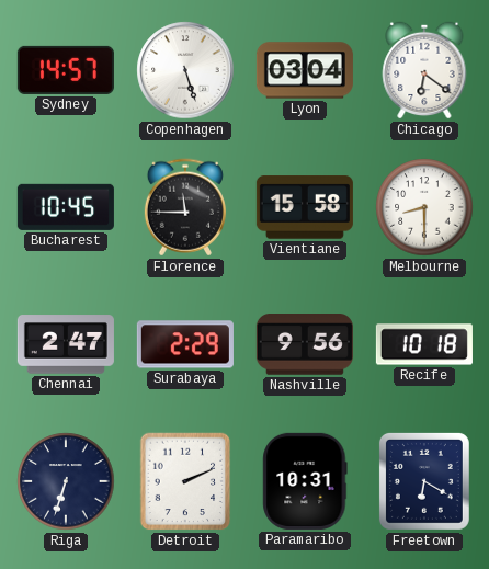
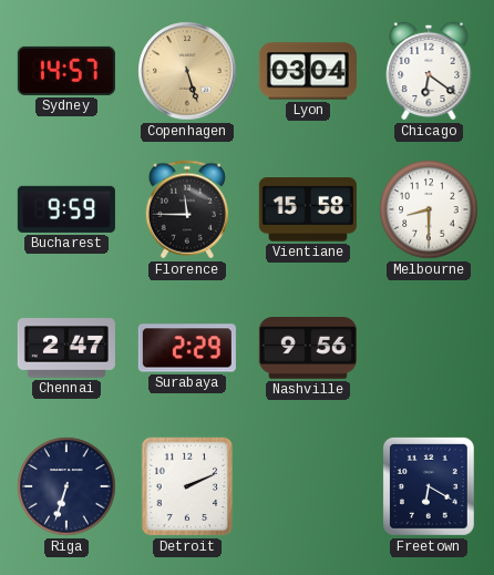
Copenhagen dial: white -> champagne
Bucharest: 10:45 -> 9:59
Recife: 10:18 -> none
Paramaribo: 10:31 -> none
